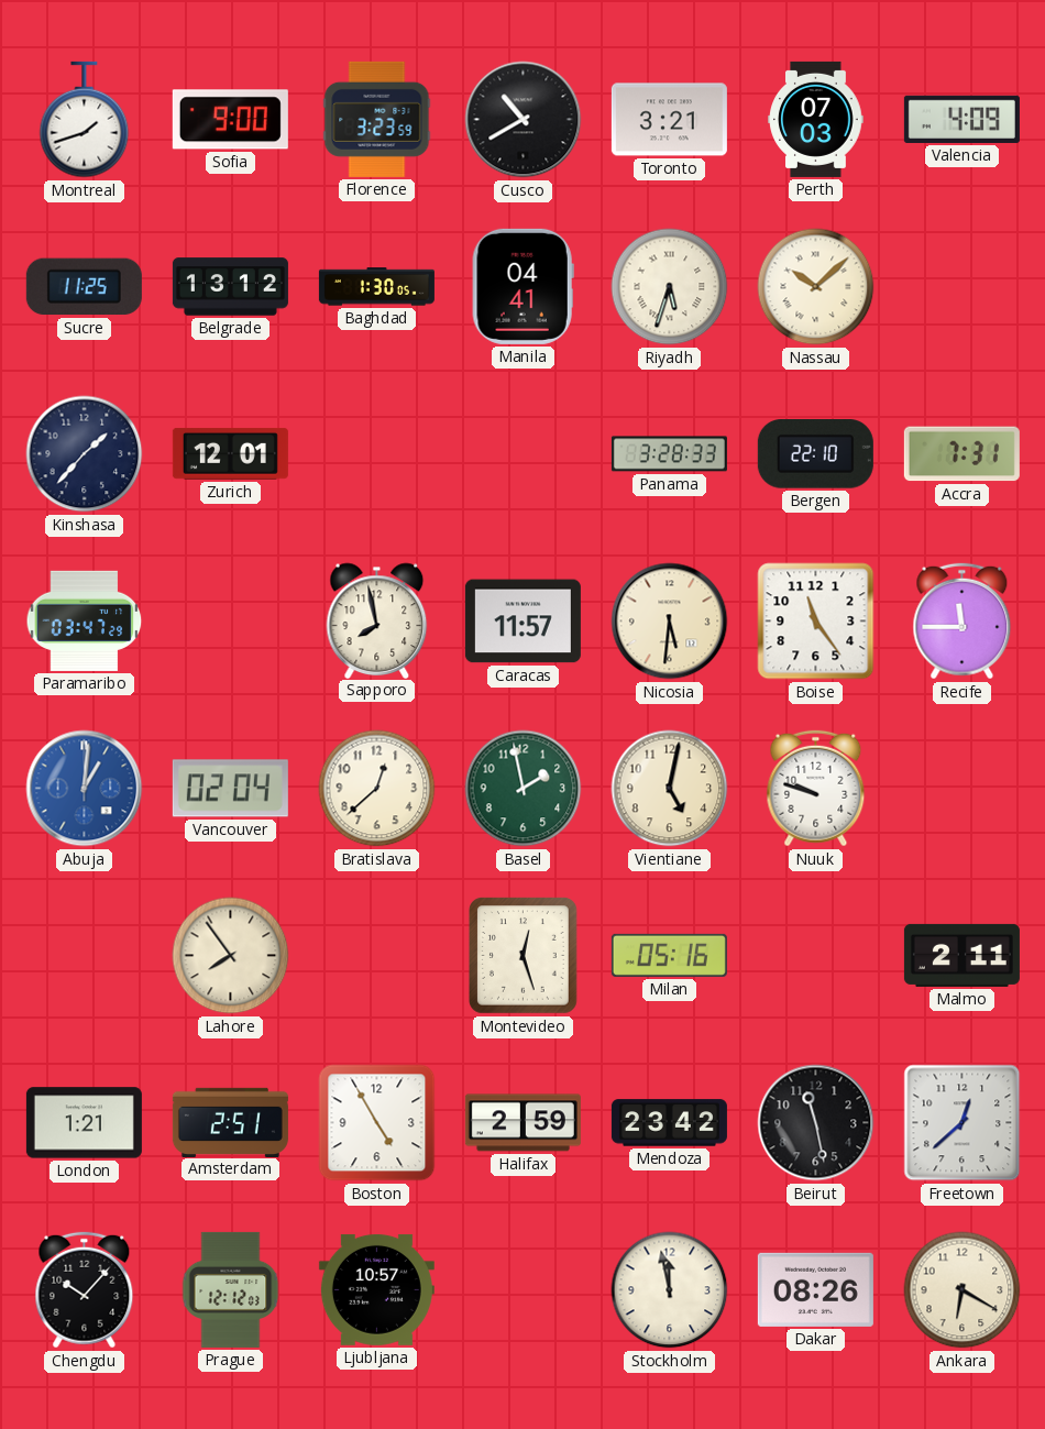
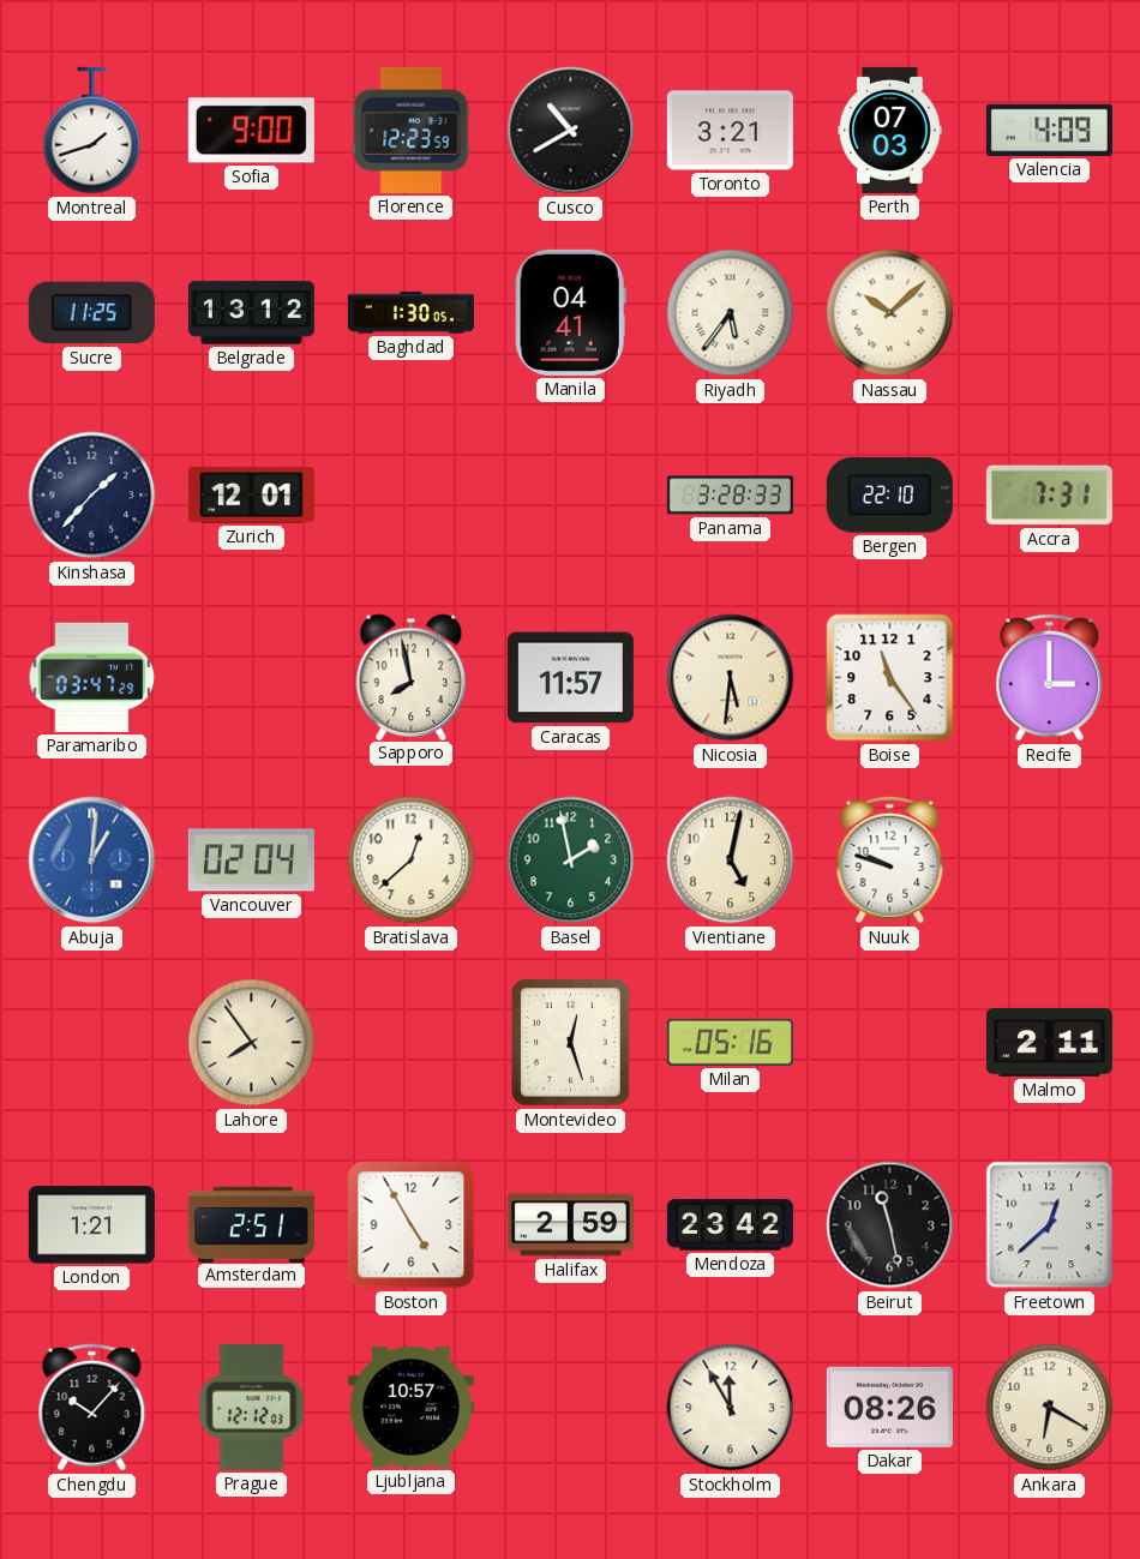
Florence: 3:23 -> 12:23
Riyadh: 5:33 -> 5:36
Recife: 11:45 -> 3:00
Stockholm: 11:58 -> 11:55
